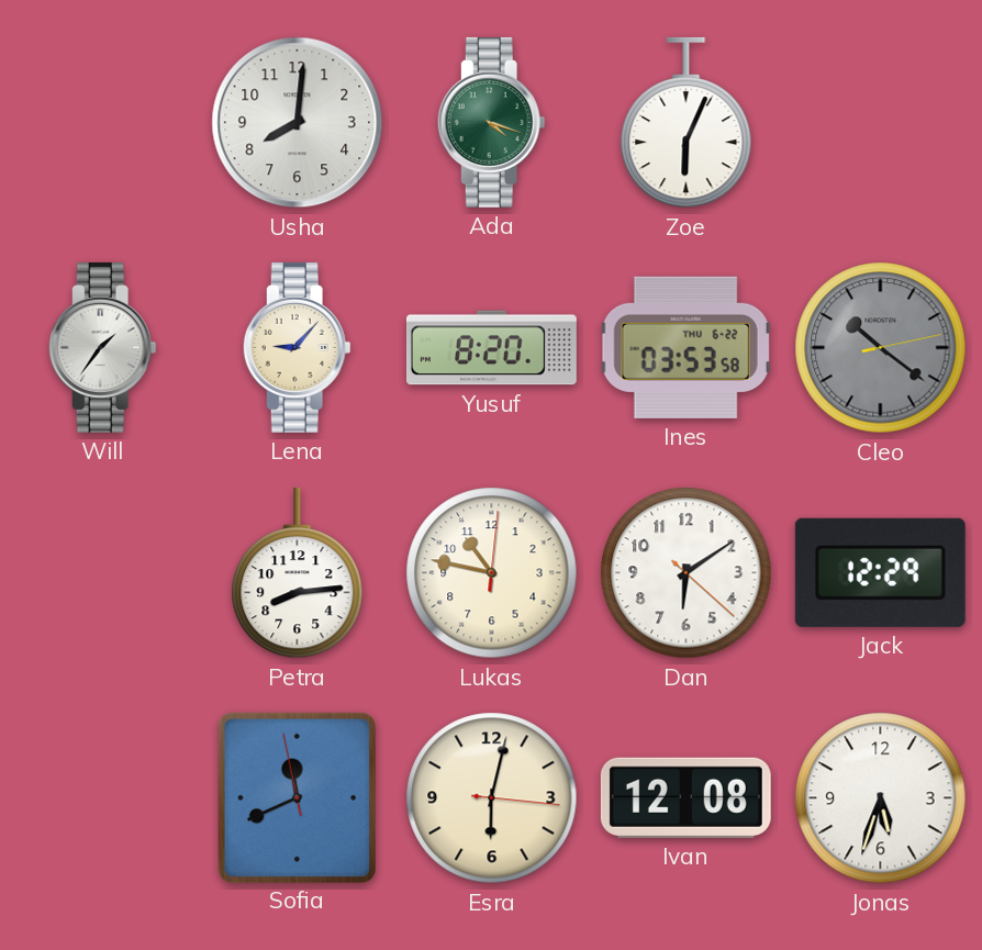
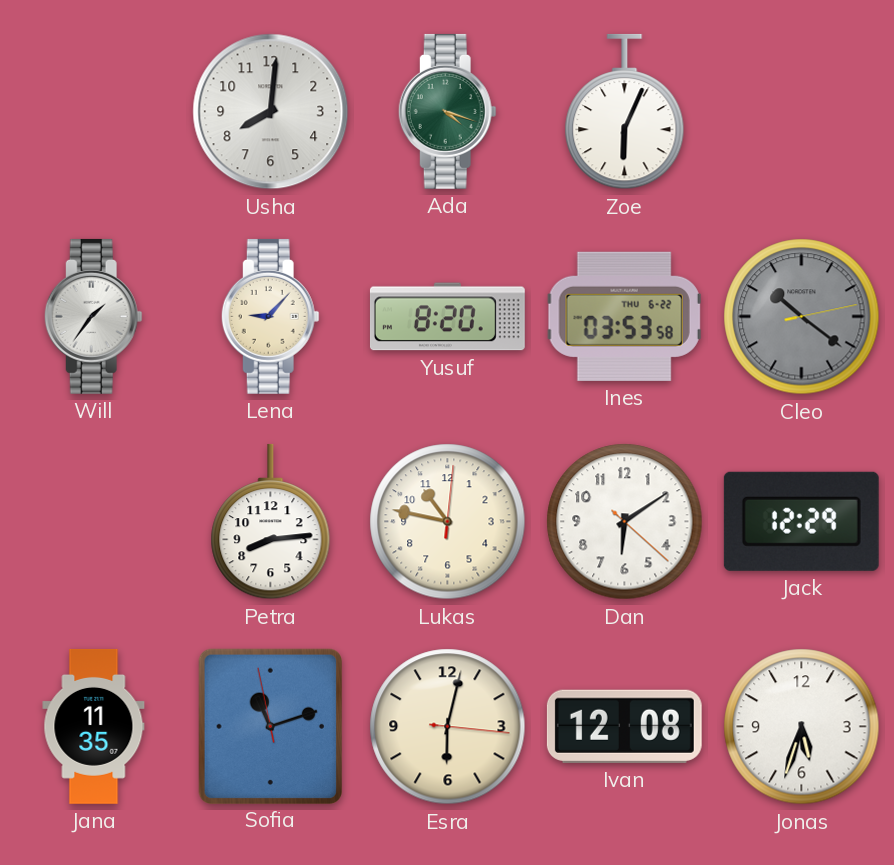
Jana: none -> 11:35
Sofia: 11:40 -> 11:11
